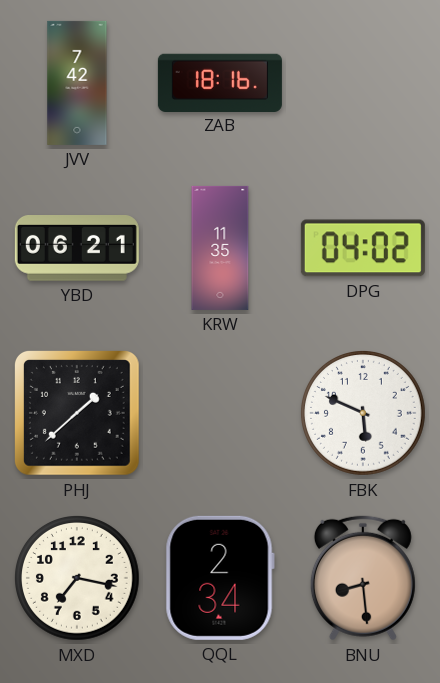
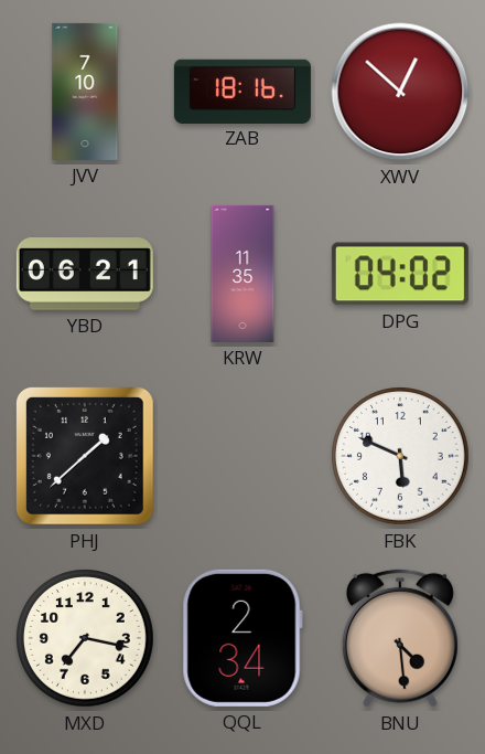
JVV: 7:42 -> 7:10
XWV: none -> 12:52
BNU: 8:29 -> 4:29
